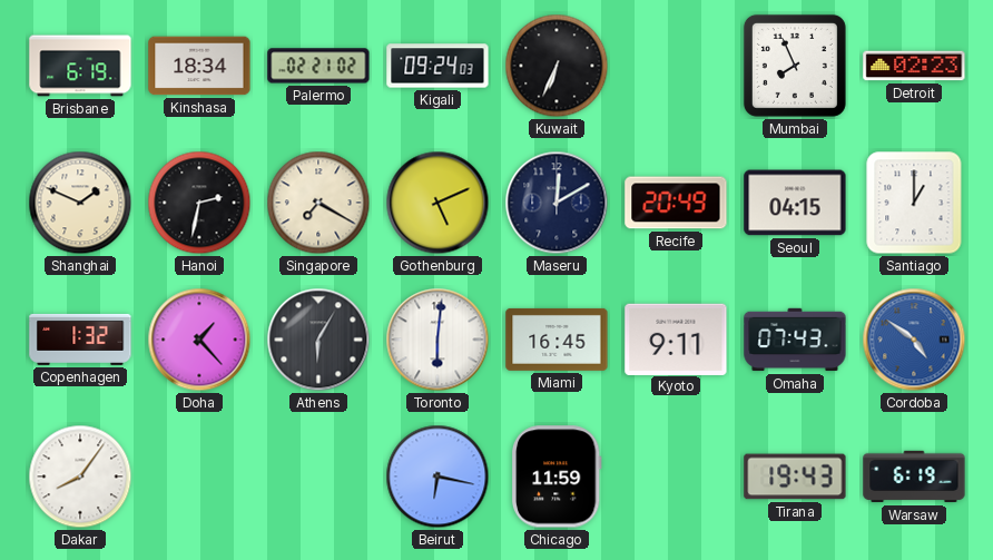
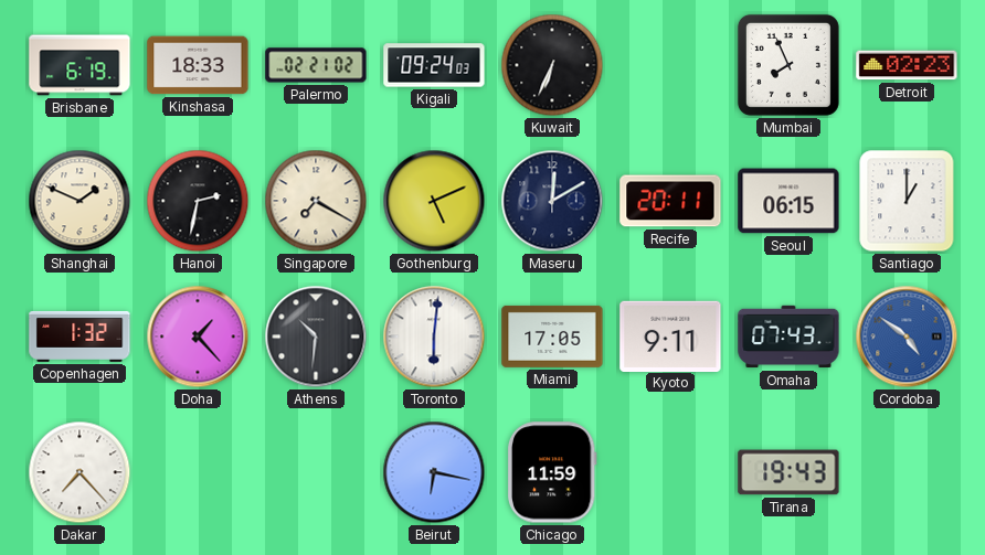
Kinshasa: 18:34 -> 18:33
Recife: 20:49 -> 20:11
Seoul: 04:15 -> 06:15
Athens: 6:05 -> 10:31
Miami: 16:45 -> 17:05
Dakar: 8:06 -> 7:23
Warsaw: 6:19 -> none
